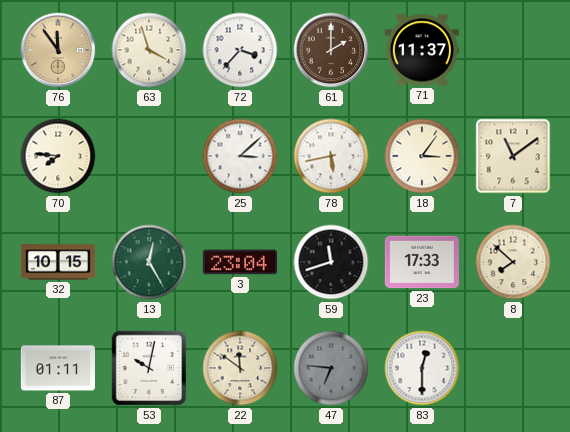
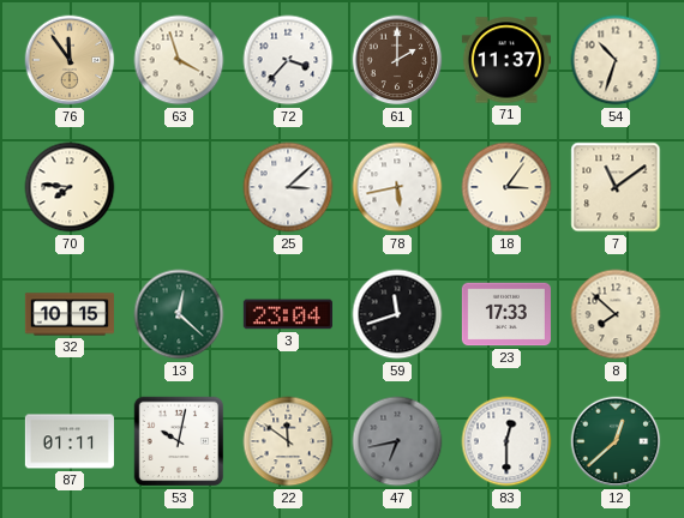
54: none -> 10:33
13: 12:25 -> 12:22
47: 6:46 -> 6:43
12: none -> 12:38
